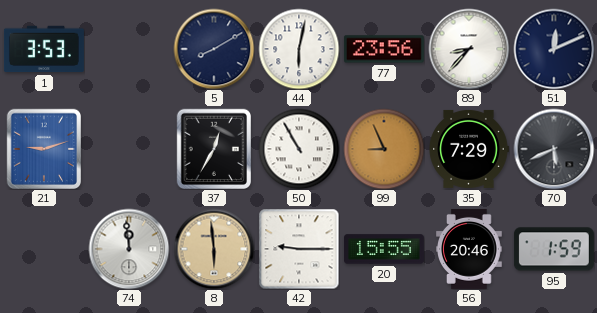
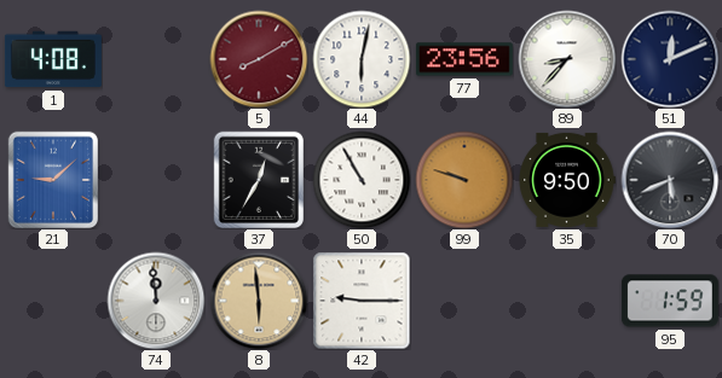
1: 3:53 -> 4:08
5 dial: navy -> burgundy
21: 9:12 -> 9:08
99: 8:56 -> 9:48
35: 7:29 -> 9:50
20: 15:55 -> none
56: 20:46 -> none
